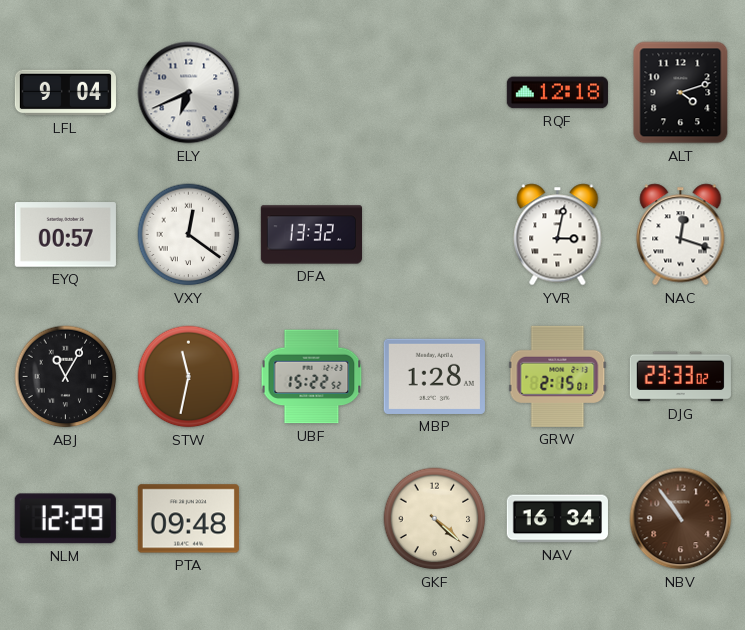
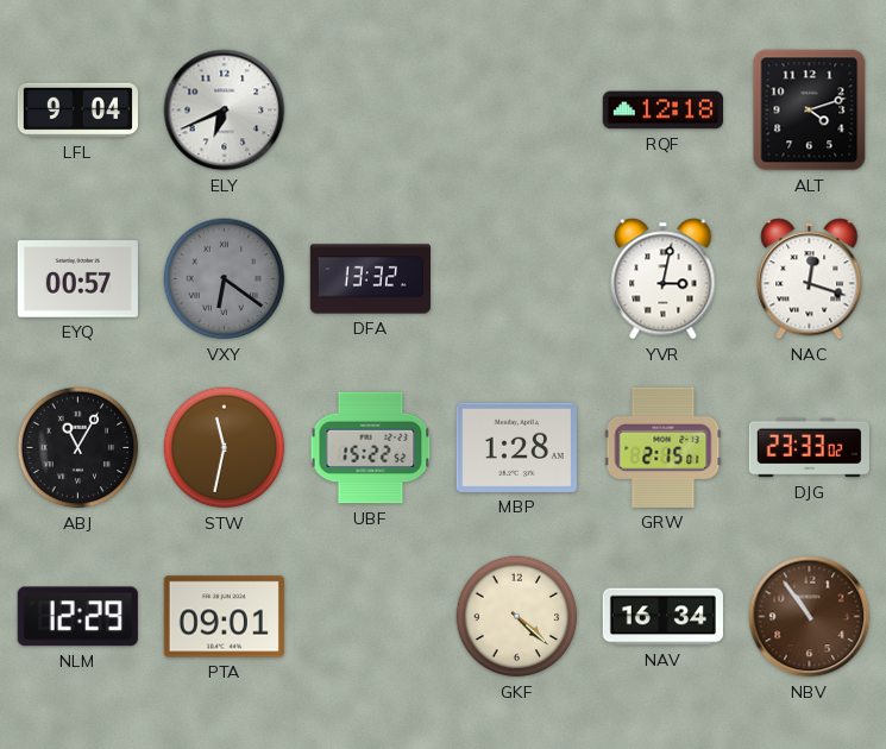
VXY: 12:21 -> 6:21
VXY dial: white -> grey
PTA: 09:48 -> 09:01
